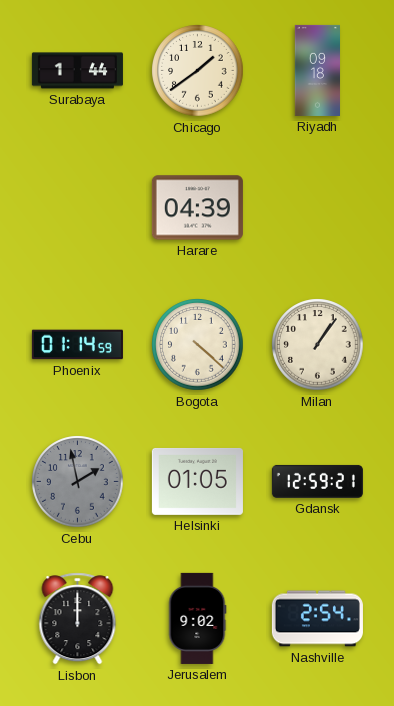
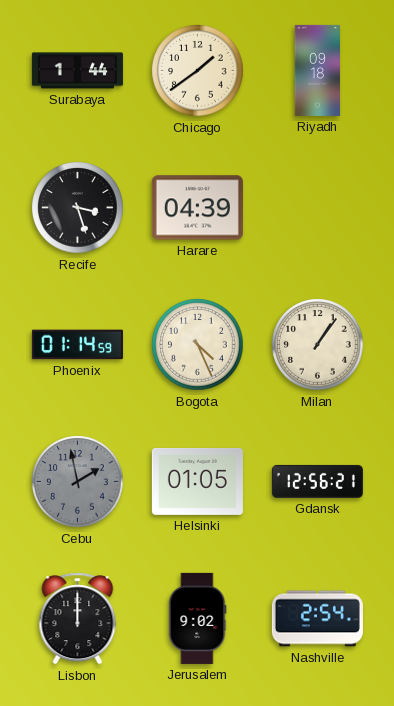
Recife: none -> 3:27
Bogota: 4:22 -> 4:26
Gdansk: 12:59 -> 12:56
